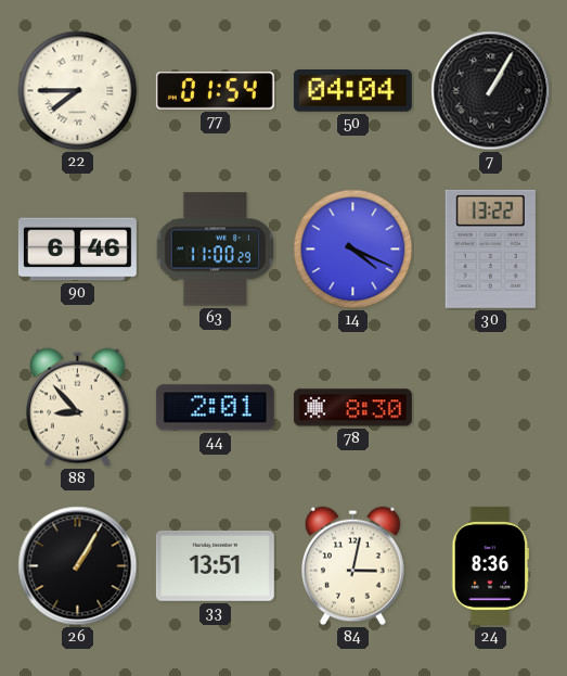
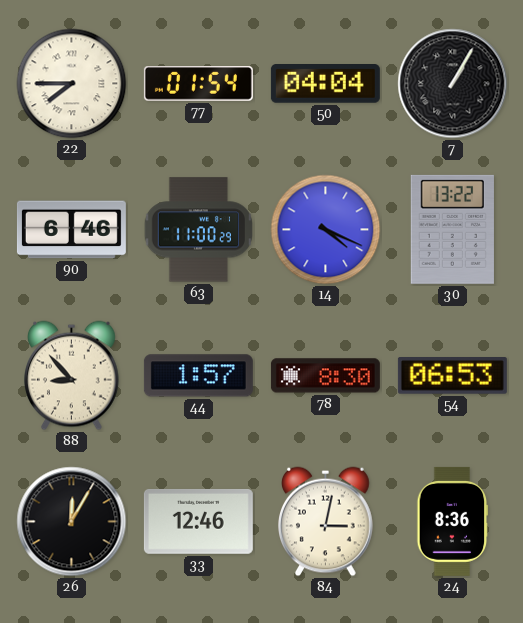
44: 2:01 -> 1:57
54: none -> 06:53
26: 1:05 -> 12:05
33: 13:51 -> 12:46
